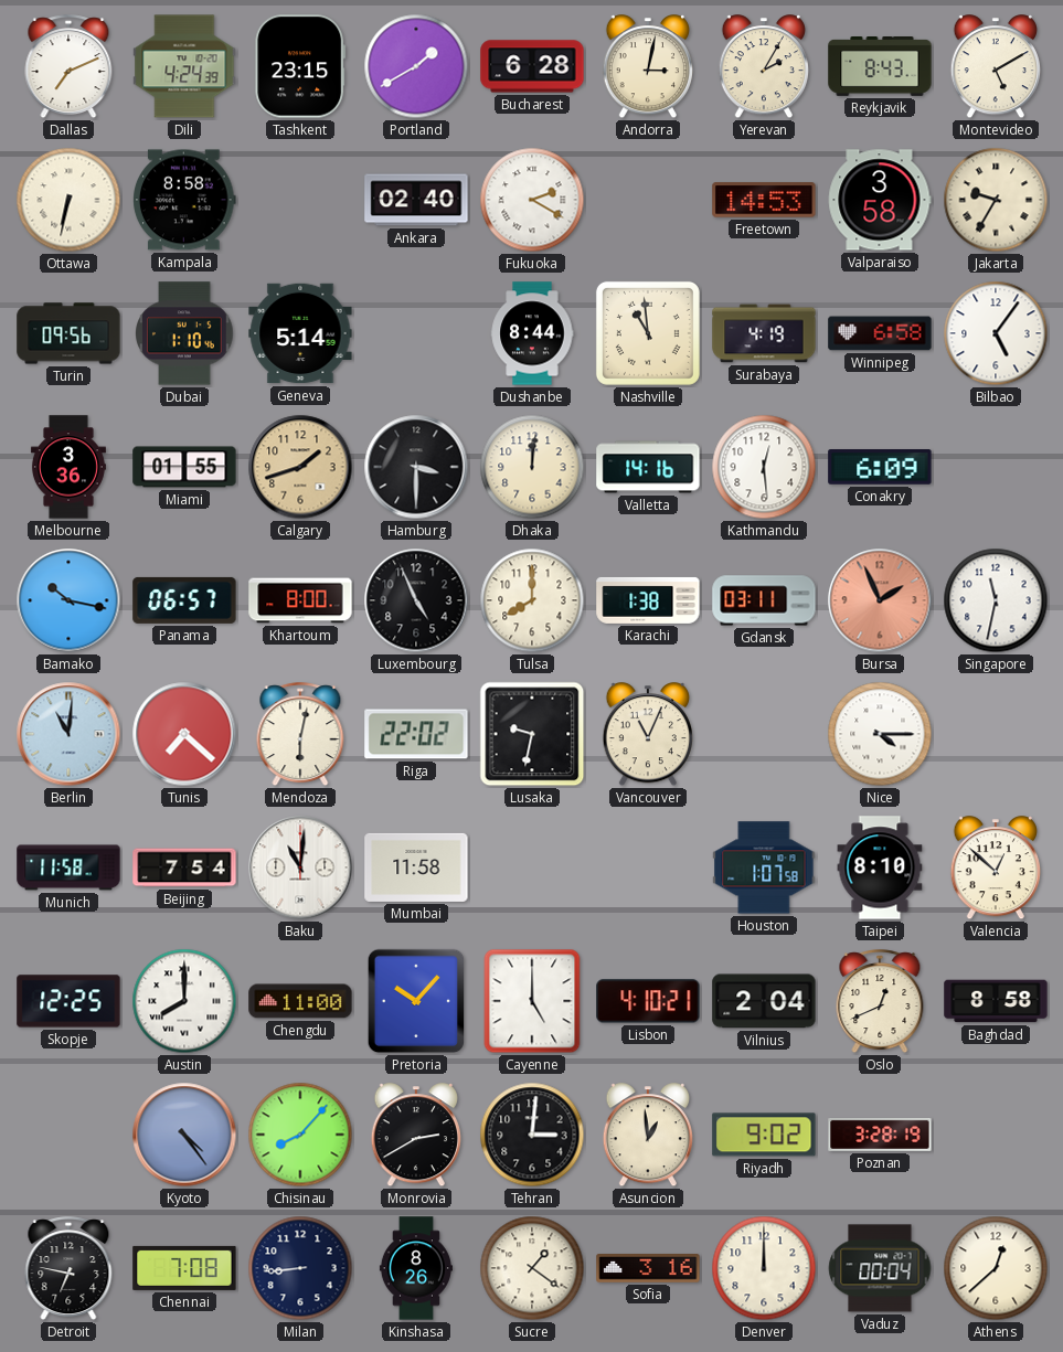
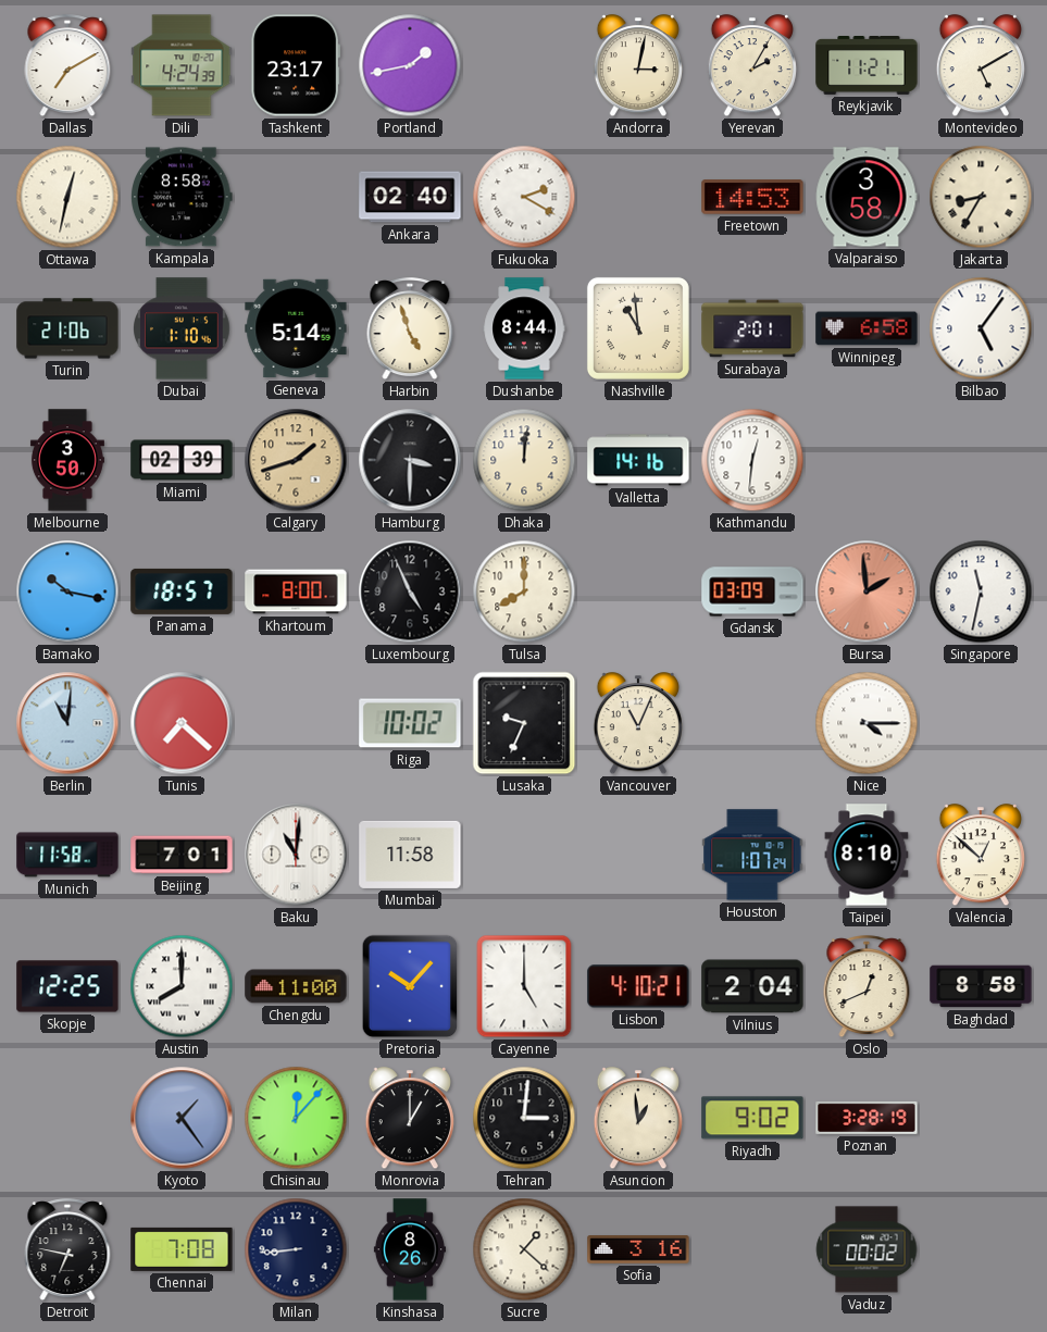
Dallas: 7:11 -> 7:10
Tashkent: 23:15 -> 23:17
Portland: 1:40 -> 1:43
Bucharest: 6:28 -> none
Reykjavik: 8:43 -> 11:21
Ottawa: 6:32 -> 12:32
Jakarta: 9:35 -> 8:35
Turin: 09:56 -> 21:06
Harbin: none -> 4:57
Surabaya: 4:19 -> 2:01
Melbourne: 3:36 -> 3:50
Miami: 01:55 -> 02:39
Kathmandu: 12:29 -> 12:31
Conakry: 6:09 -> none
Panama: 06:57 -> 18:57
Karachi: 1:38 -> none
Gdansk: 03:11 -> 03:09
Bursa: 1:56 -> 1:59
Mendoza: 6:02 -> none
Riga: 22:02 -> 10:02
Lusaka: 9:32 -> 9:34
Beijing: 7:54 -> 7:01
Houston: 1:07:58 -> 1:07:24
Kyoto: 4:24 -> 1:24
Chisinau: 8:07 -> 12:07
Monrovia: 2:40 -> 1:00
Sucre: 1:21 -> 1:22
Denver: 12:00 -> none
Vaduz: 00:04 -> 00:02
Athens: 12:38 -> none
